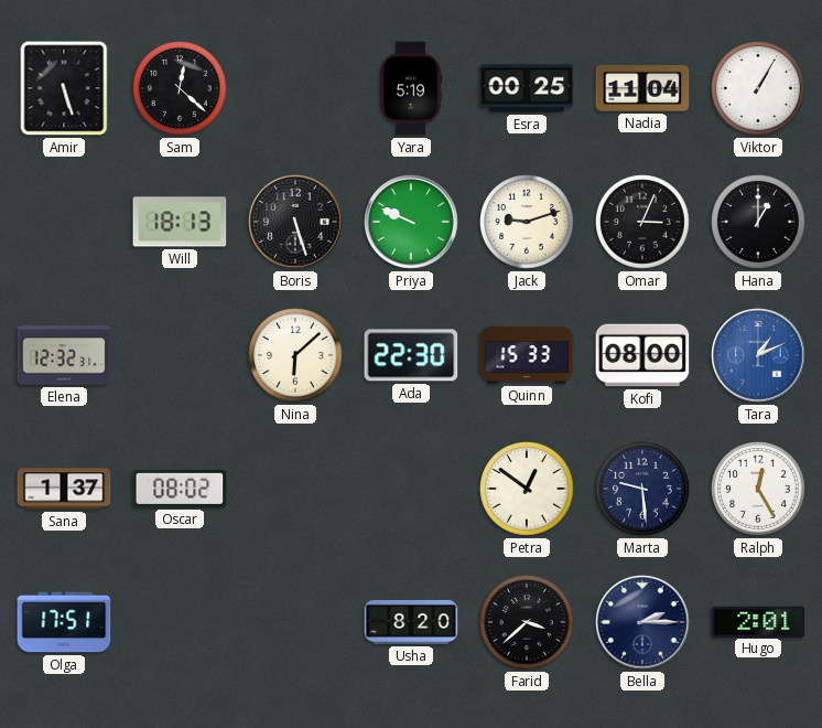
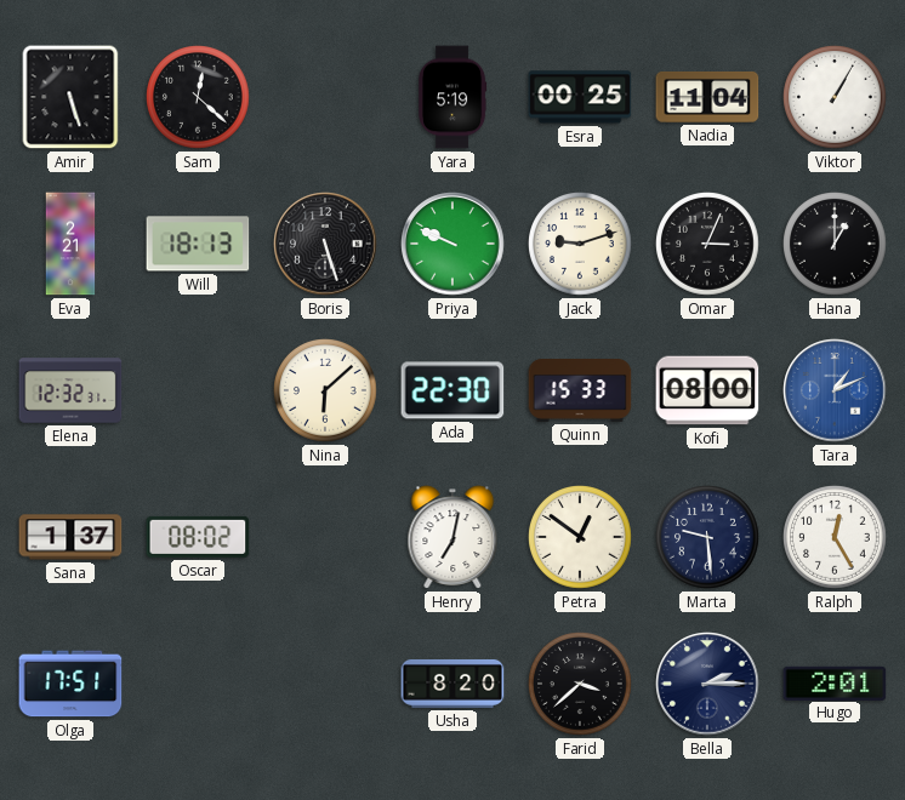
Eva: none -> 2:21
Henry: none -> 7:02
